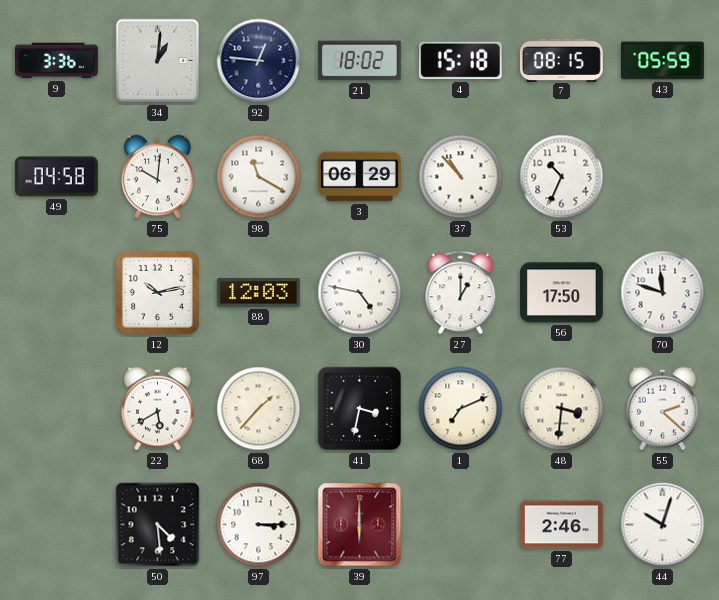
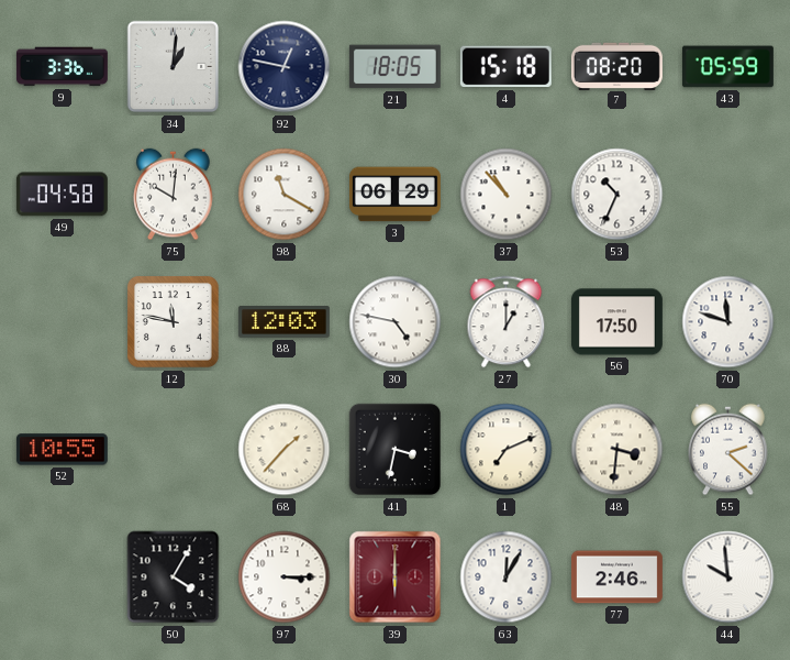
92: 12:46 -> 12:47
21: 18:02 -> 18:05
7: 08:15 -> 08:20
12: 10:13 -> 11:47
52: none -> 10:55
22: 5:40 -> none
50: 4:29 -> 4:05
63: none -> 12:05
44: 10:03 -> 9:59
